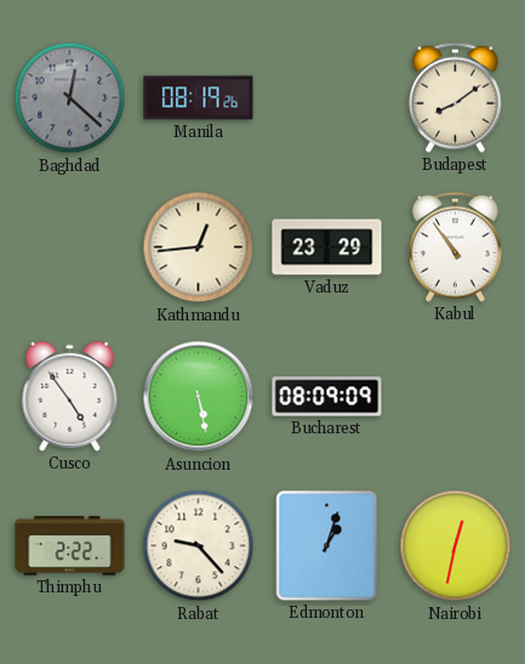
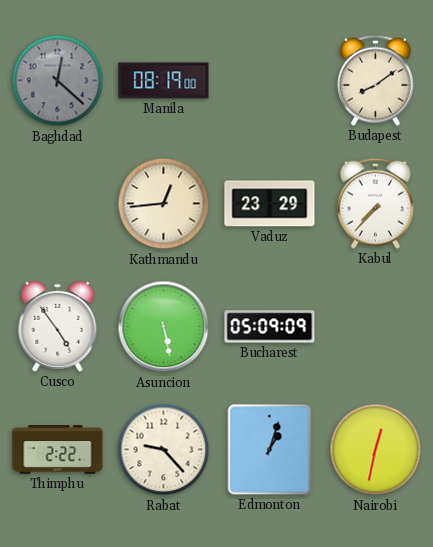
Manila: 08:19:26 -> 08:19:00
Kabul: 10:54 -> 7:37
Bucharest: 08:09 -> 05:09
